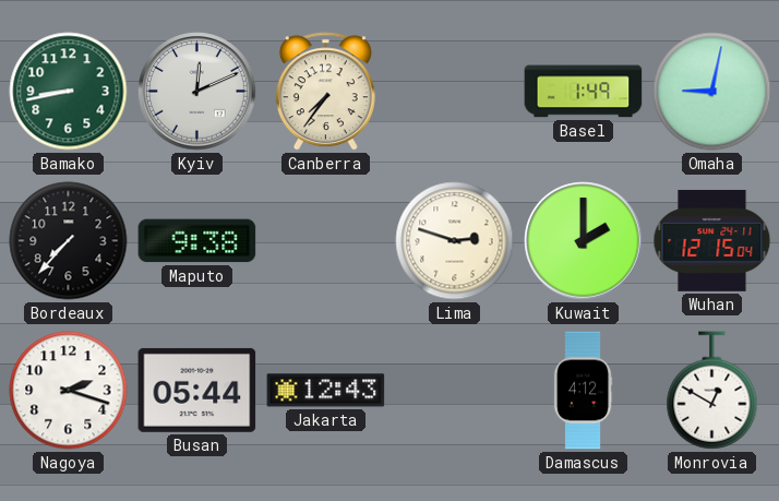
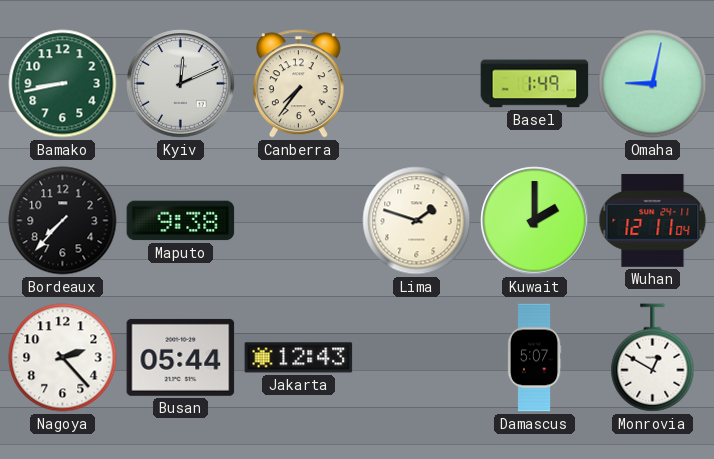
Lima: 2:48 -> 1:48
Wuhan: 12:15 -> 12:11
Nagoya: 2:18 -> 2:23
Damascus: 4:12 -> 5:07
